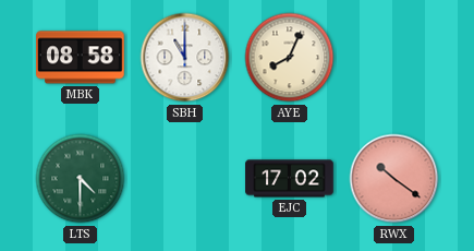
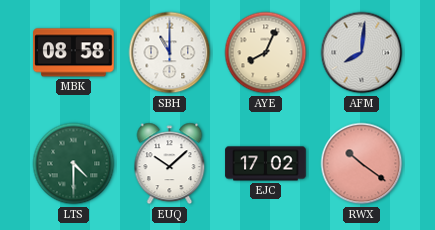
AFM: none -> 8:01
EUQ: none -> 10:08
